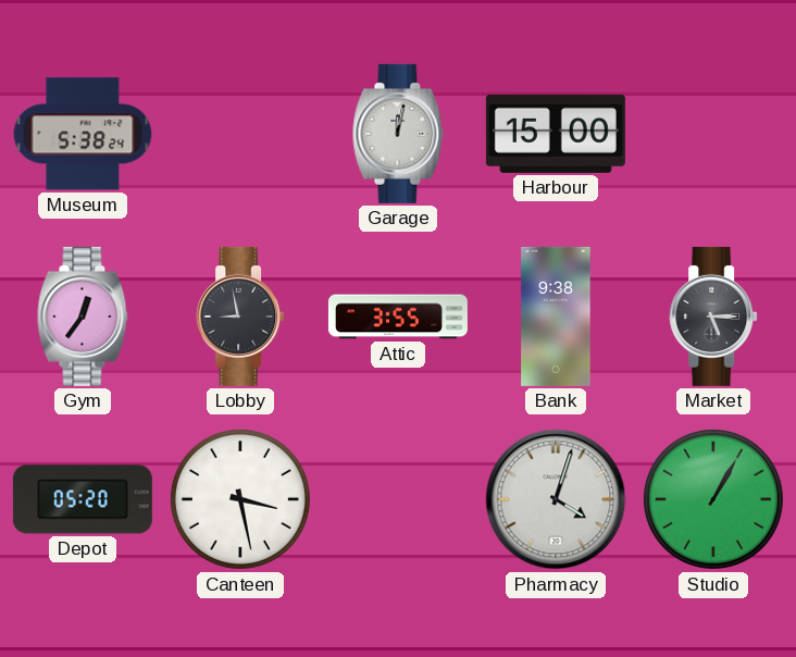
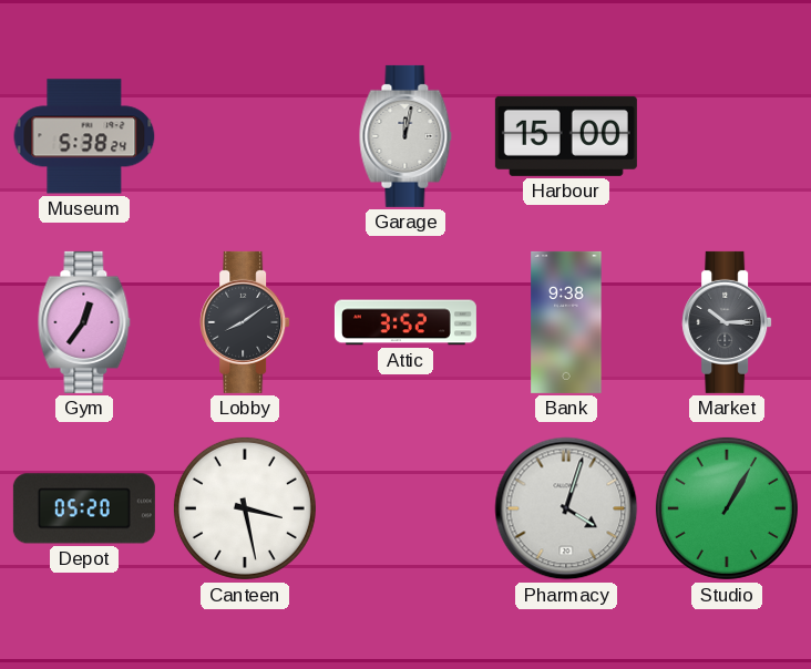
Lobby: 8:58 -> 8:09
Attic: 3:55 -> 3:52
Market: 5:15 -> 10:15
